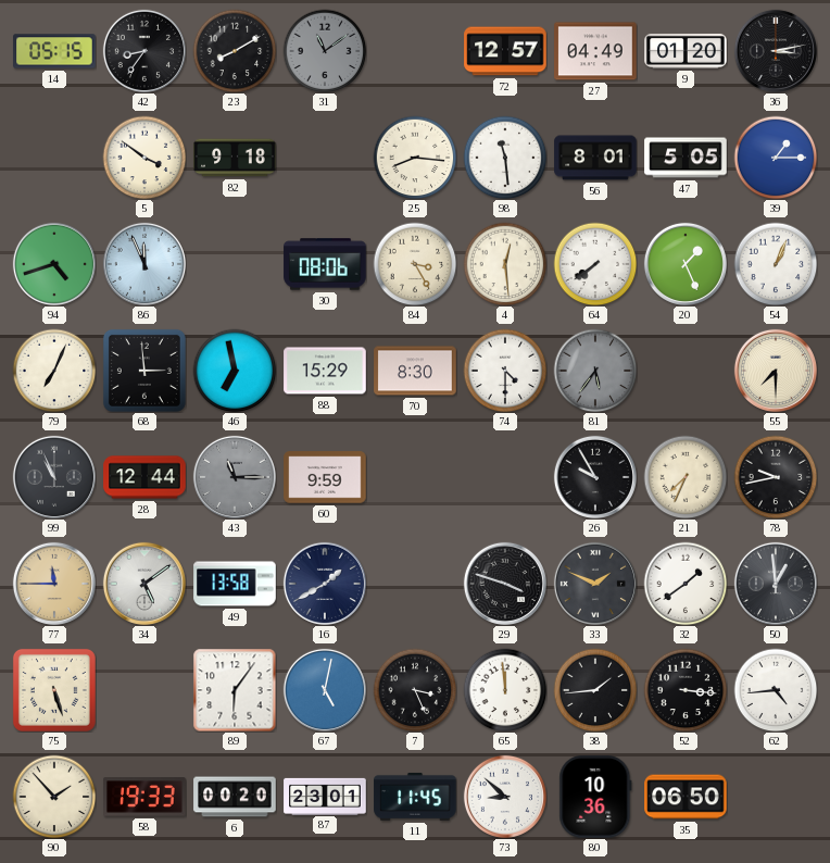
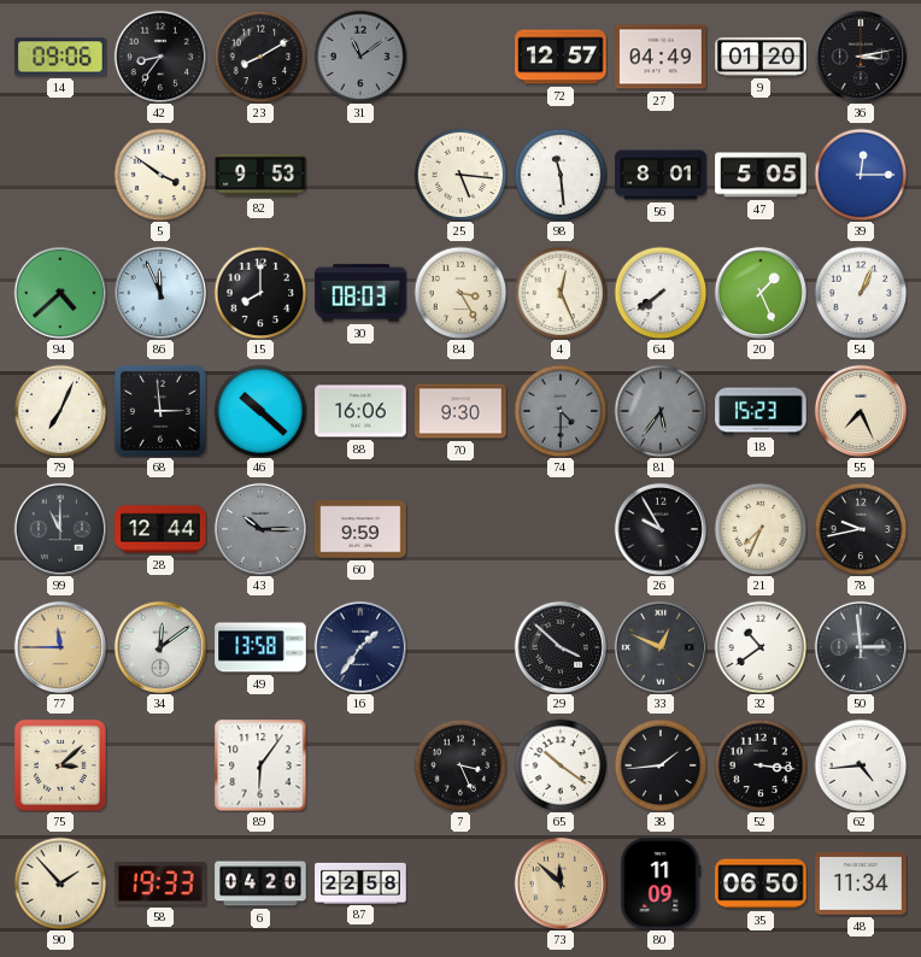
14: 05:15 -> 09:06
82: 9:18 -> 9:53
25: 8:16 -> 5:16
39: 1:15 -> 12:15
94: 4:42 -> 4:38
15: none -> 8:00
30: 08:06 -> 08:03
4: 12:29 -> 12:26
46: 6:58 -> 10:22
88: 15:29 -> 16:06
70: 8:30 -> 9:30
74 dial: white -> grey
18: none -> 15:23
55: 7:30 -> 7:26
99: 10:56 -> 11:00
43: 11:15 -> 10:15
34: 5:09 -> 12:09
16: 1:40 -> 1:36
29: 3:48 -> 3:52
33: 1:49 -> 12:49
32: 1:39 -> 10:39
50: 12:59 -> 2:59
75: 5:27 -> 3:08
67: 5:02 -> none
65: 11:59 -> 10:21
6: 00:20 -> 04:20
87: 23:01 -> 22:58
11: 11:45 -> none
73: 8:52 -> 11:52
73 dial: white -> champagne
80: 10:36 -> 11:09
48: none -> 11:34
